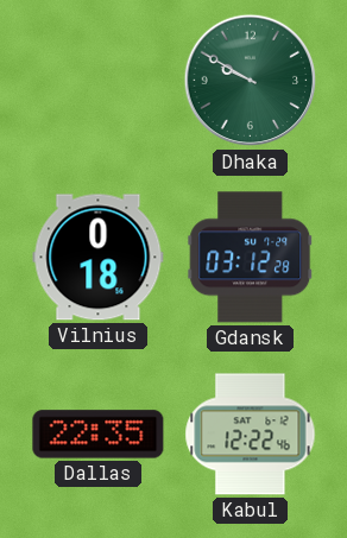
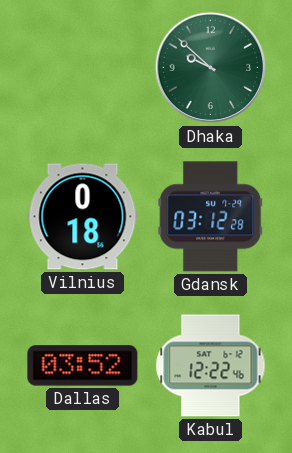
Dhaka: 9:50 -> 9:52
Dallas: 22:35 -> 03:52
